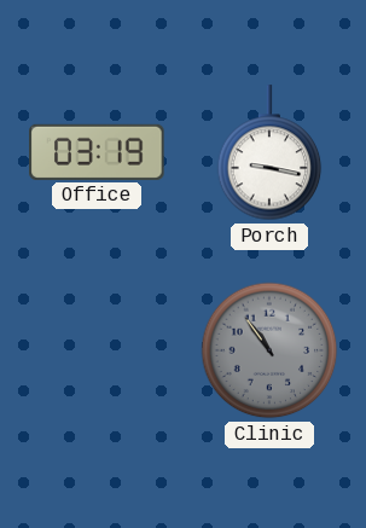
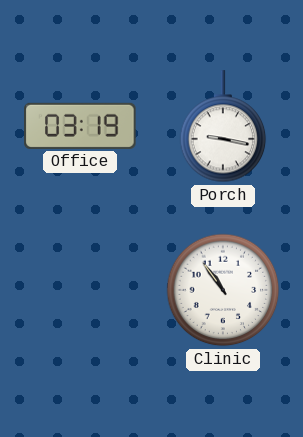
Clinic dial: grey -> white
